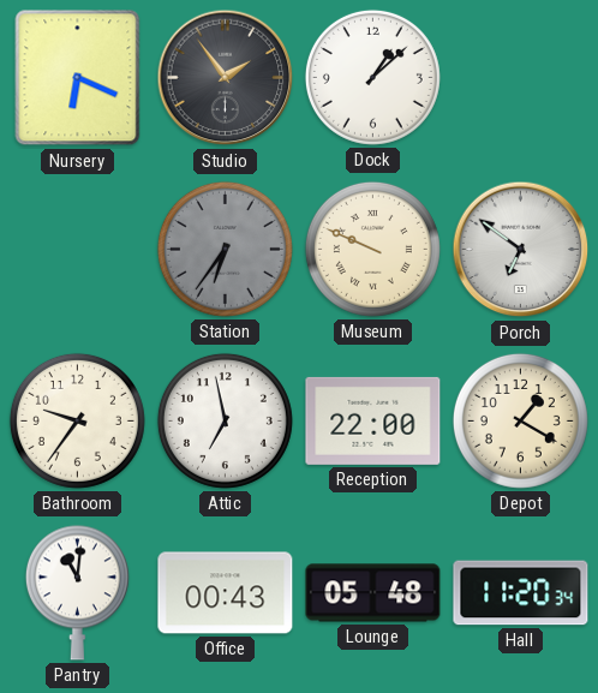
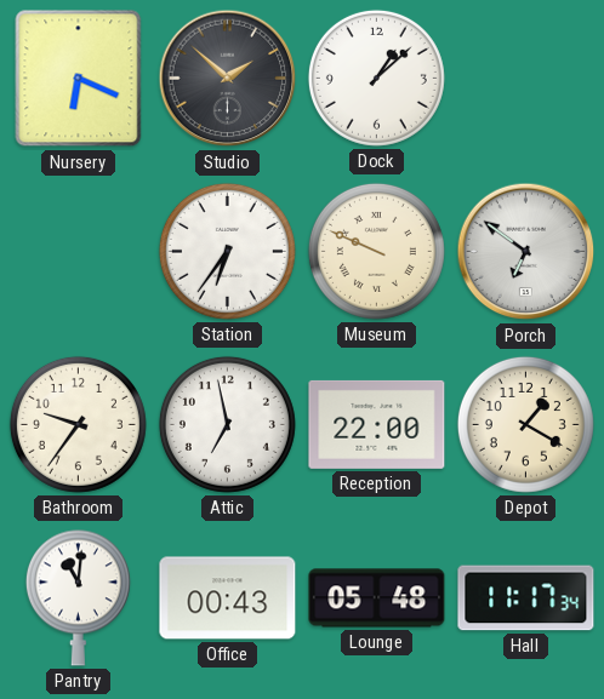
Studio: 1:54 -> 1:52
Station dial: grey -> white
Hall: 11:20 -> 11:17
